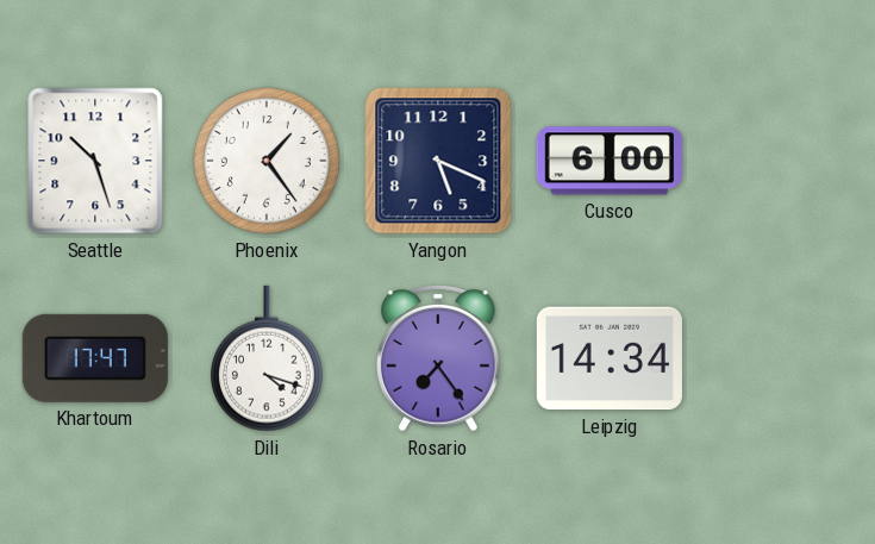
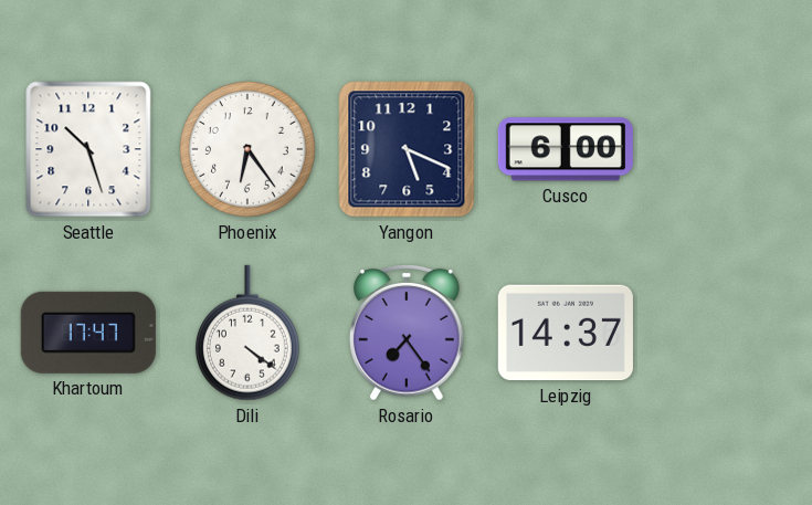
Phoenix: 1:24 -> 6:24
Dili: 4:18 -> 4:21
Leipzig: 14:34 -> 14:37
